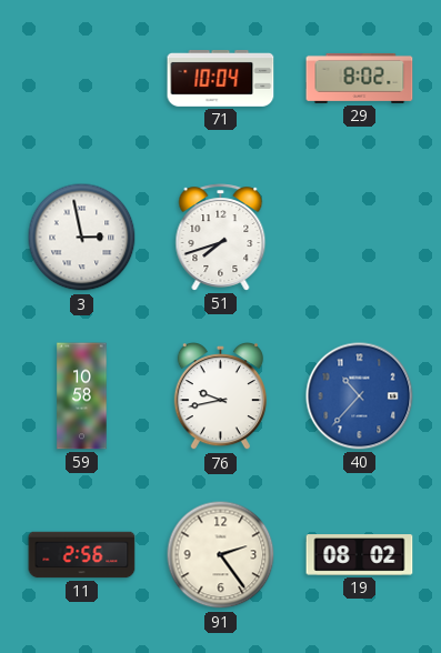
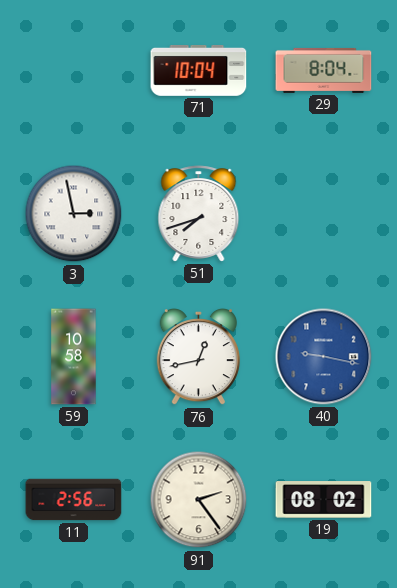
29: 8:02 -> 8:04
76: 9:43 -> 12:43
40: 10:37 -> 9:17
